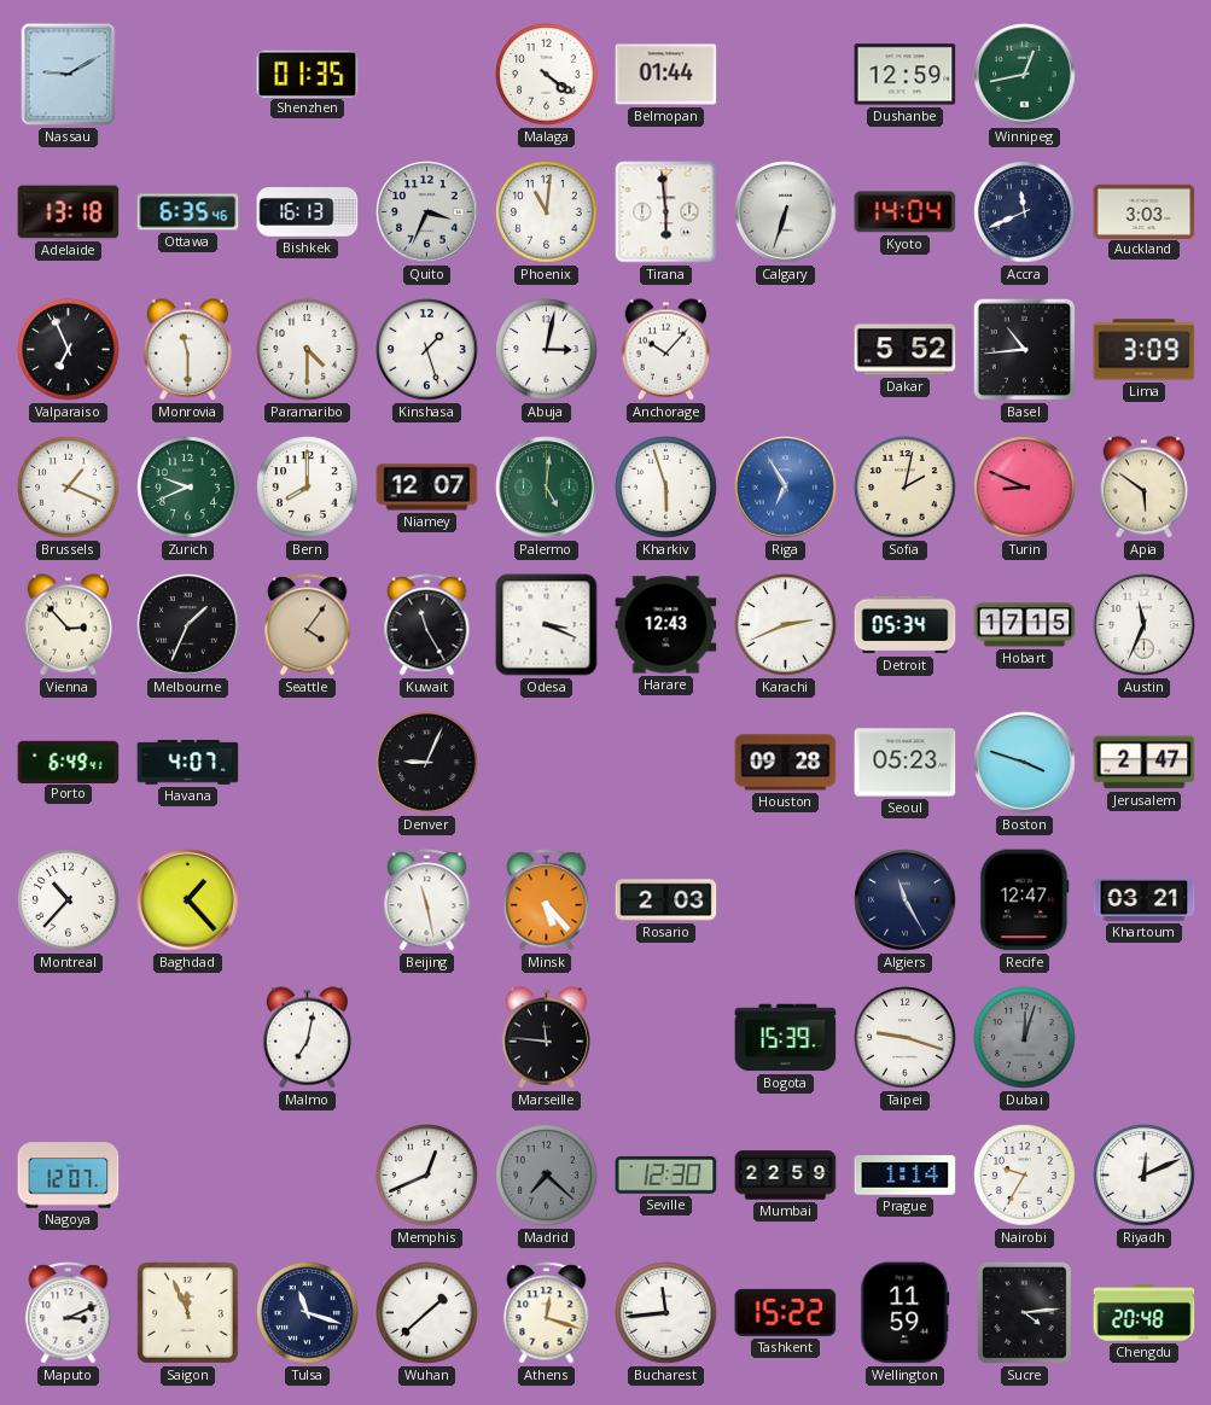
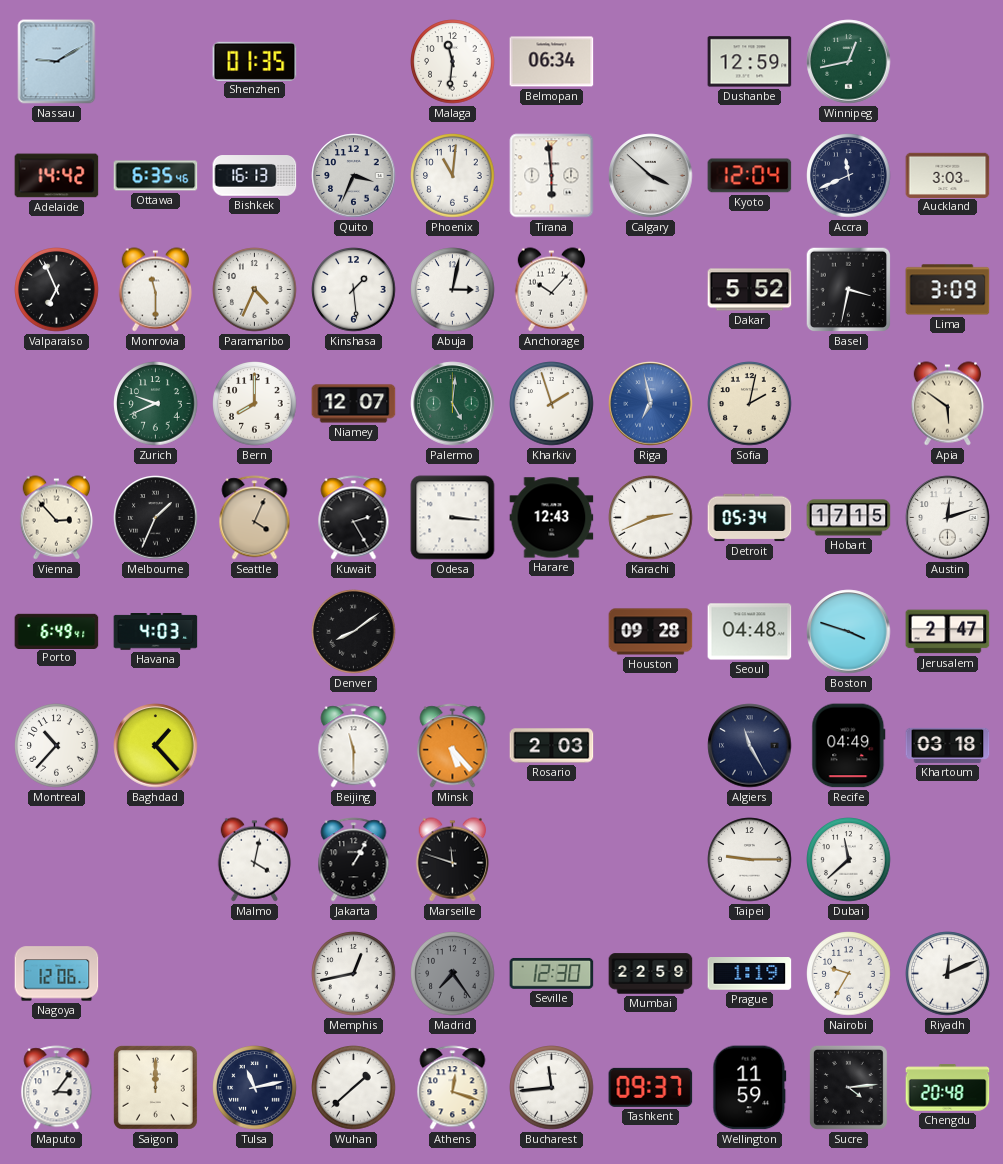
Malaga: 4:21 -> 11:31
Belmopan: 01:44 -> 06:34
Adelaide: 13:18 -> 14:42
Calgary: 6:33 -> 3:52
Kyoto: 14:04 -> 12:04
Paramaribo: 4:30 -> 4:34
Kinshasa: 1:27 -> 1:29
Basel: 10:44 -> 3:32
Brussels: 1:19 -> none
Kharkiv: 5:57 -> 1:57
Riga: 6:55 -> 6:58
Turin: 8:49 -> none
Seattle: 4:06 -> 4:04
Kuwait: 11:25 -> 2:25
Odesa: 3:19 -> 3:16
Austin: 11:34 -> 12:12
Havana: 4:07 -> 4:03
Denver: 9:04 -> 8:09
Seoul: 05:23 -> 04:48
Beijing: 11:28 -> 11:30
Recife: 12:47 -> 04:49
Khartoum: 03:21 -> 03:18
Malmo: 7:02 -> 4:02
Jakarta: none -> 1:05
Marseille: 11:46 -> 11:48
Bogota: 15:39 -> none
Taipei: 9:18 -> 9:15
Dubai: 12:03 -> 11:38
Dubai dial: grey -> white
Nagoya: 12:07 -> 12:06
Memphis: 12:41 -> 12:43
Madrid: 7:22 -> 7:24
Prague: 1:14 -> 1:19
Maputo: 3:11 -> 3:06
Saigon: 11:56 -> 12:00
Tulsa: 11:18 -> 11:13
Tashkent: 15:22 -> 09:37
